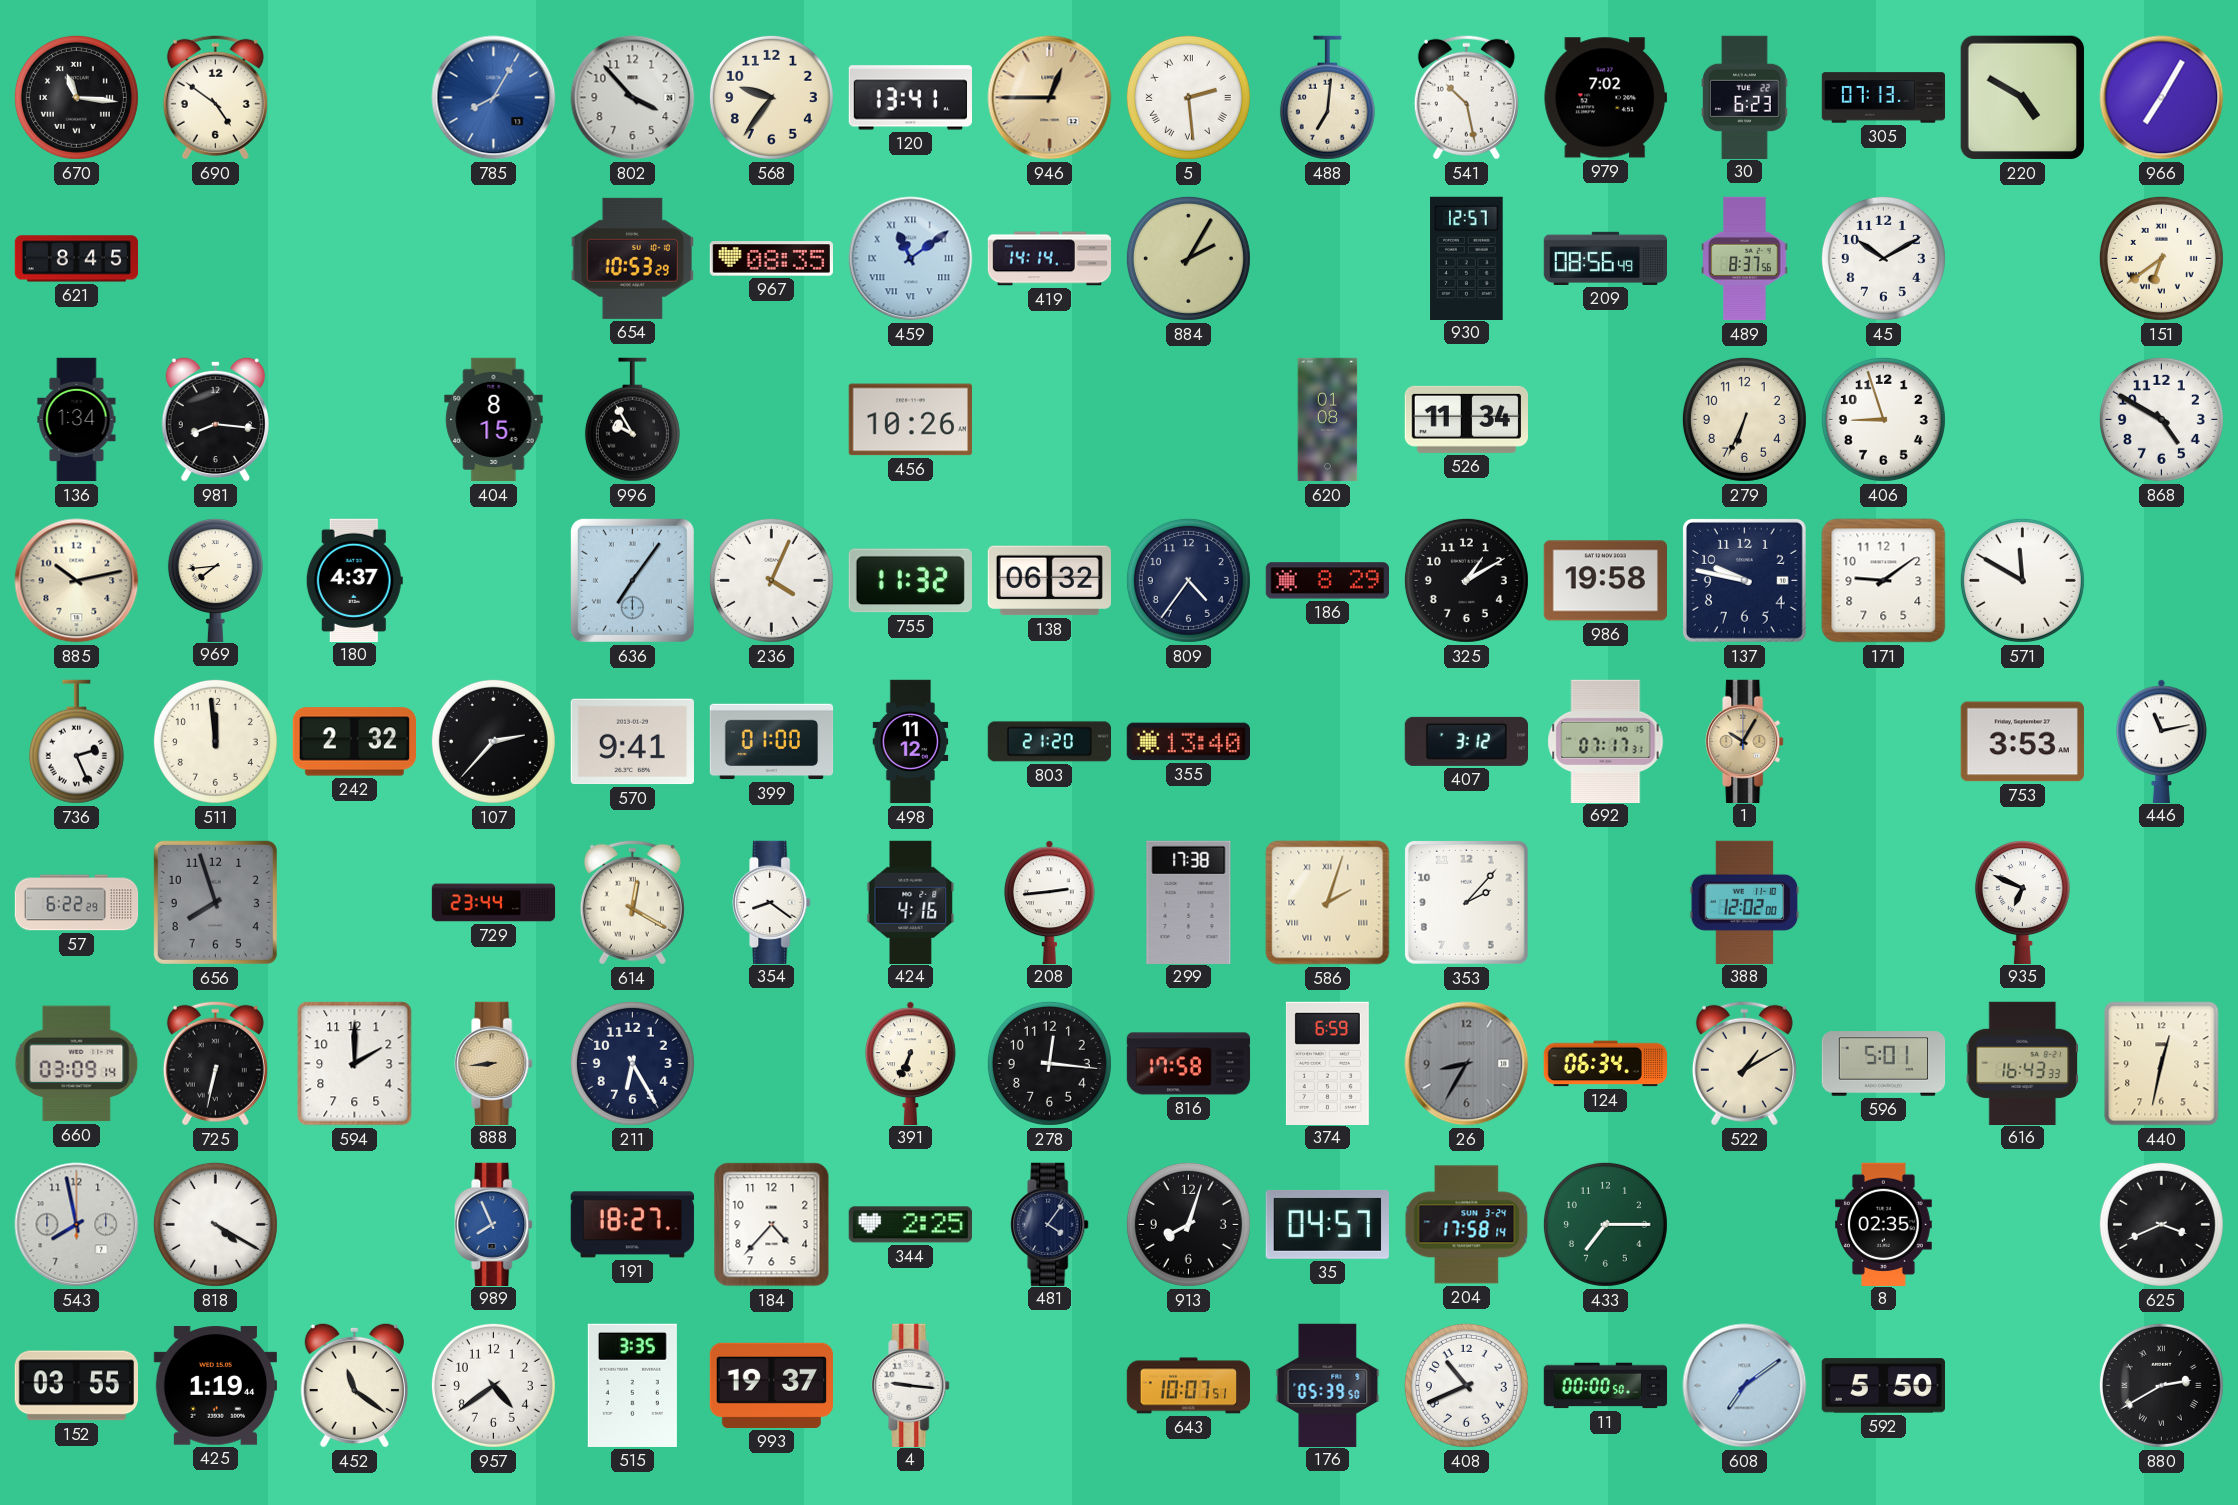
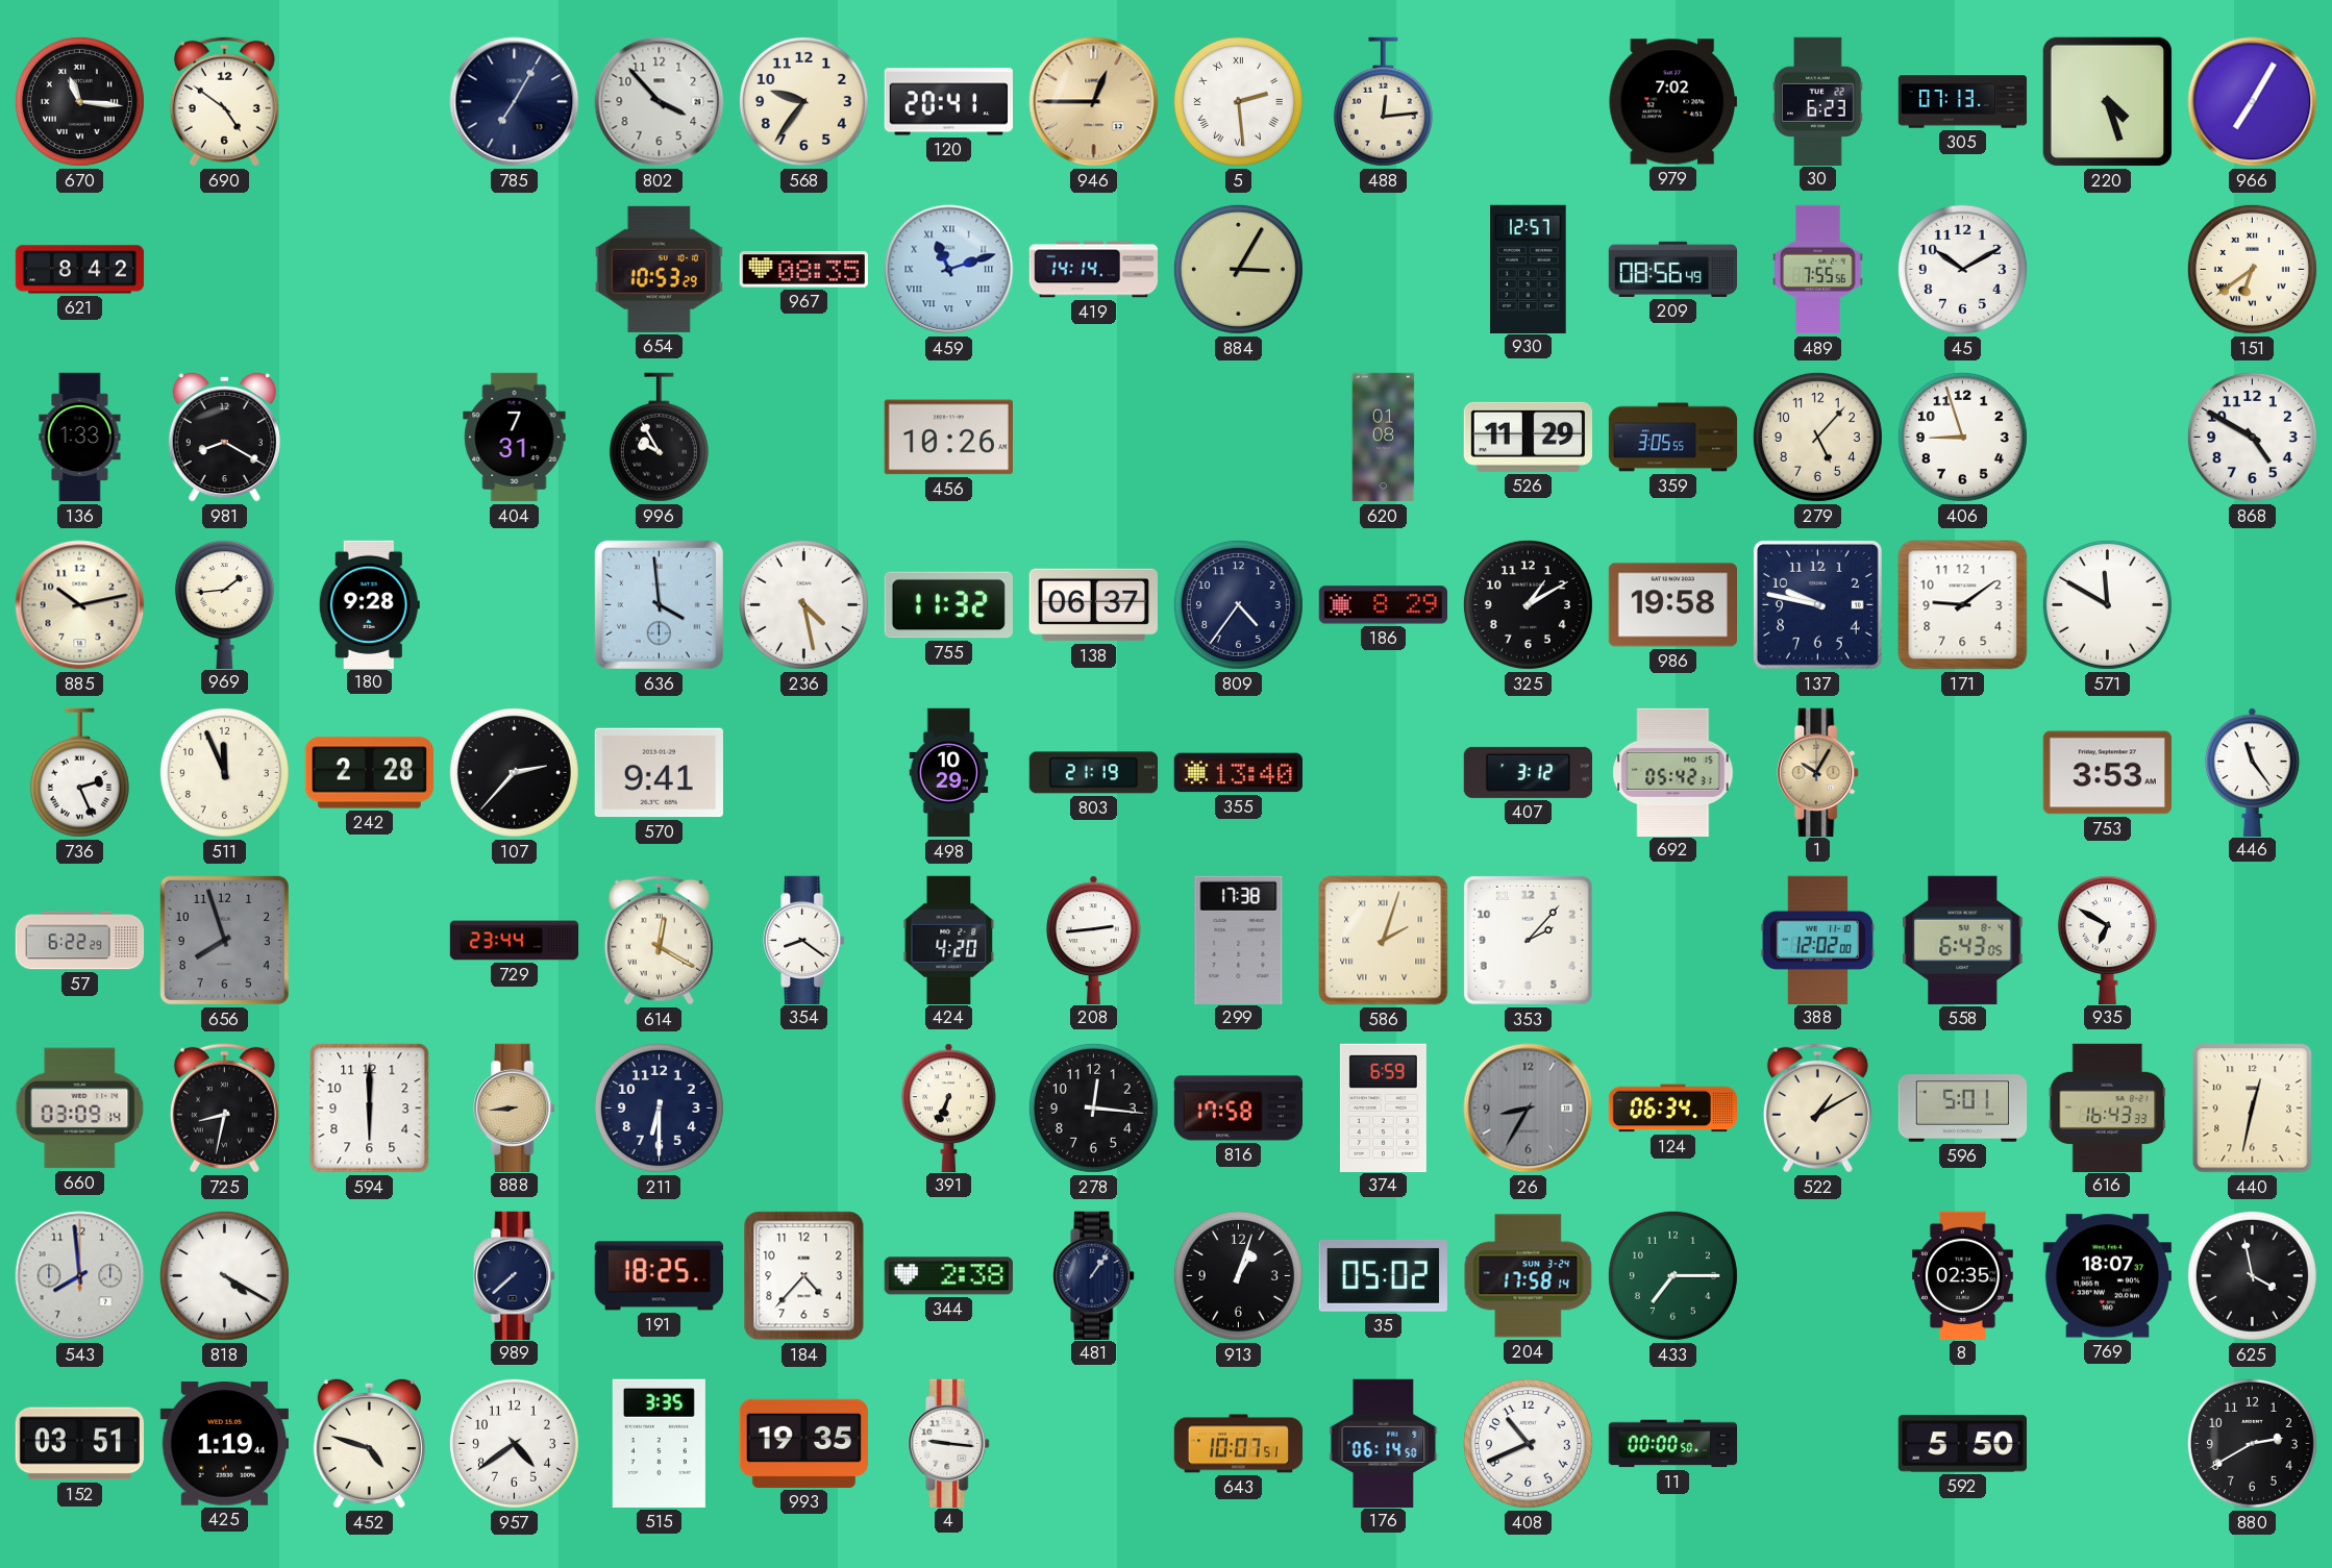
785: 8:05 -> 7:05
785 dial: blue -> navy
120: 13:41 -> 20:41
488: 7:01 -> 12:14
541: 10:28 -> none
220: 4:50 -> 4:27
621: 8:45 -> 8:42
459: 11:09 -> 11:12
884: 2:05 -> 3:05
489: 8:37 -> 7:55
136: 1:34 -> 1:33
981: 8:16 -> 8:20
404: 8:15 -> 7:31
526: 11:34 -> 11:29
359: none -> 3:05
279: 6:34 -> 5:07
969: 7:44 -> 1:44
180: 4:37 -> 9:28
636: 7:06 -> 3:59
236: 4:04 -> 4:28
138: 06:32 -> 06:37
511: 11:59 -> 11:56
242: 2:32 -> 2:28
399: 01:00 -> none
498: 11:12 -> 10:29
803: 21:20 -> 21:19
692: 07:17 -> 05:42
446: 11:13 -> 11:24
424: 4:16 -> 4:20
558: none -> 6:43
935: 6:49 -> 6:50
725: 6:32 -> 8:32
594: 2:00 -> 6:00
211: 6:25 -> 6:30
543: 7:58 -> 7:59
989: 7:56 -> 7:38
989 dial: blue -> navy
191: 18:27 -> 18:25
344: 2:25 -> 2:38
481: 4:06 -> 1:06
913: 8:03 -> 1:03
35: 04:57 -> 05:02
769: none -> 18:07
625: 3:41 -> 3:58
152: 03:55 -> 03:51
452: 11:21 -> 4:48
993: 19:37 -> 19:35
176: 05:39 -> 06:14
608: 7:09 -> none
880 numerals: Roman -> Arabic
